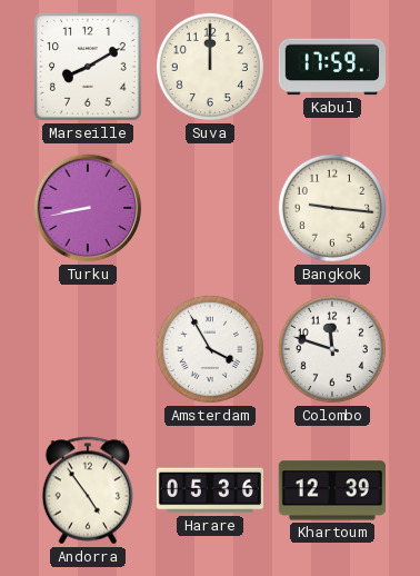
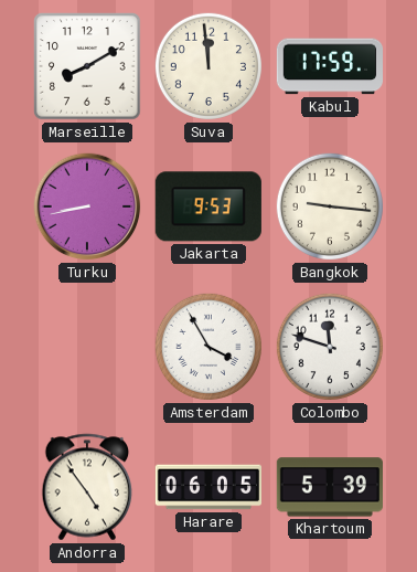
Suva: 12:00 -> 11:59
Jakarta: none -> 9:53
Harare: 05:36 -> 06:05
Khartoum: 12:39 -> 5:39
